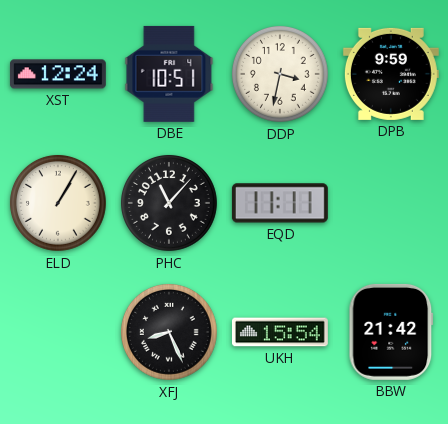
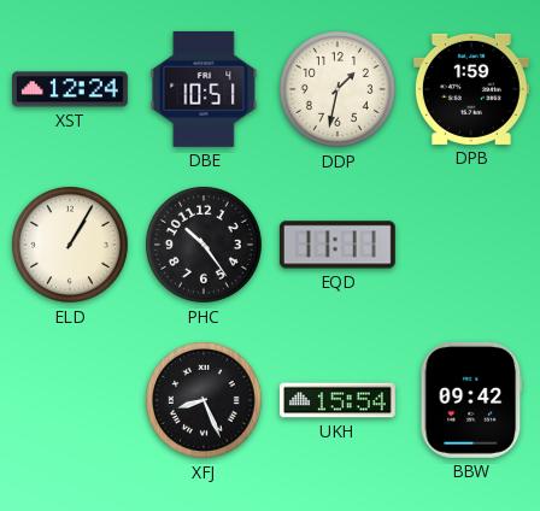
DDP: 3:32 -> 1:32
DPB: 9:59 -> 1:59
PHC: 11:07 -> 10:24
BBW: 21:42 -> 09:42
